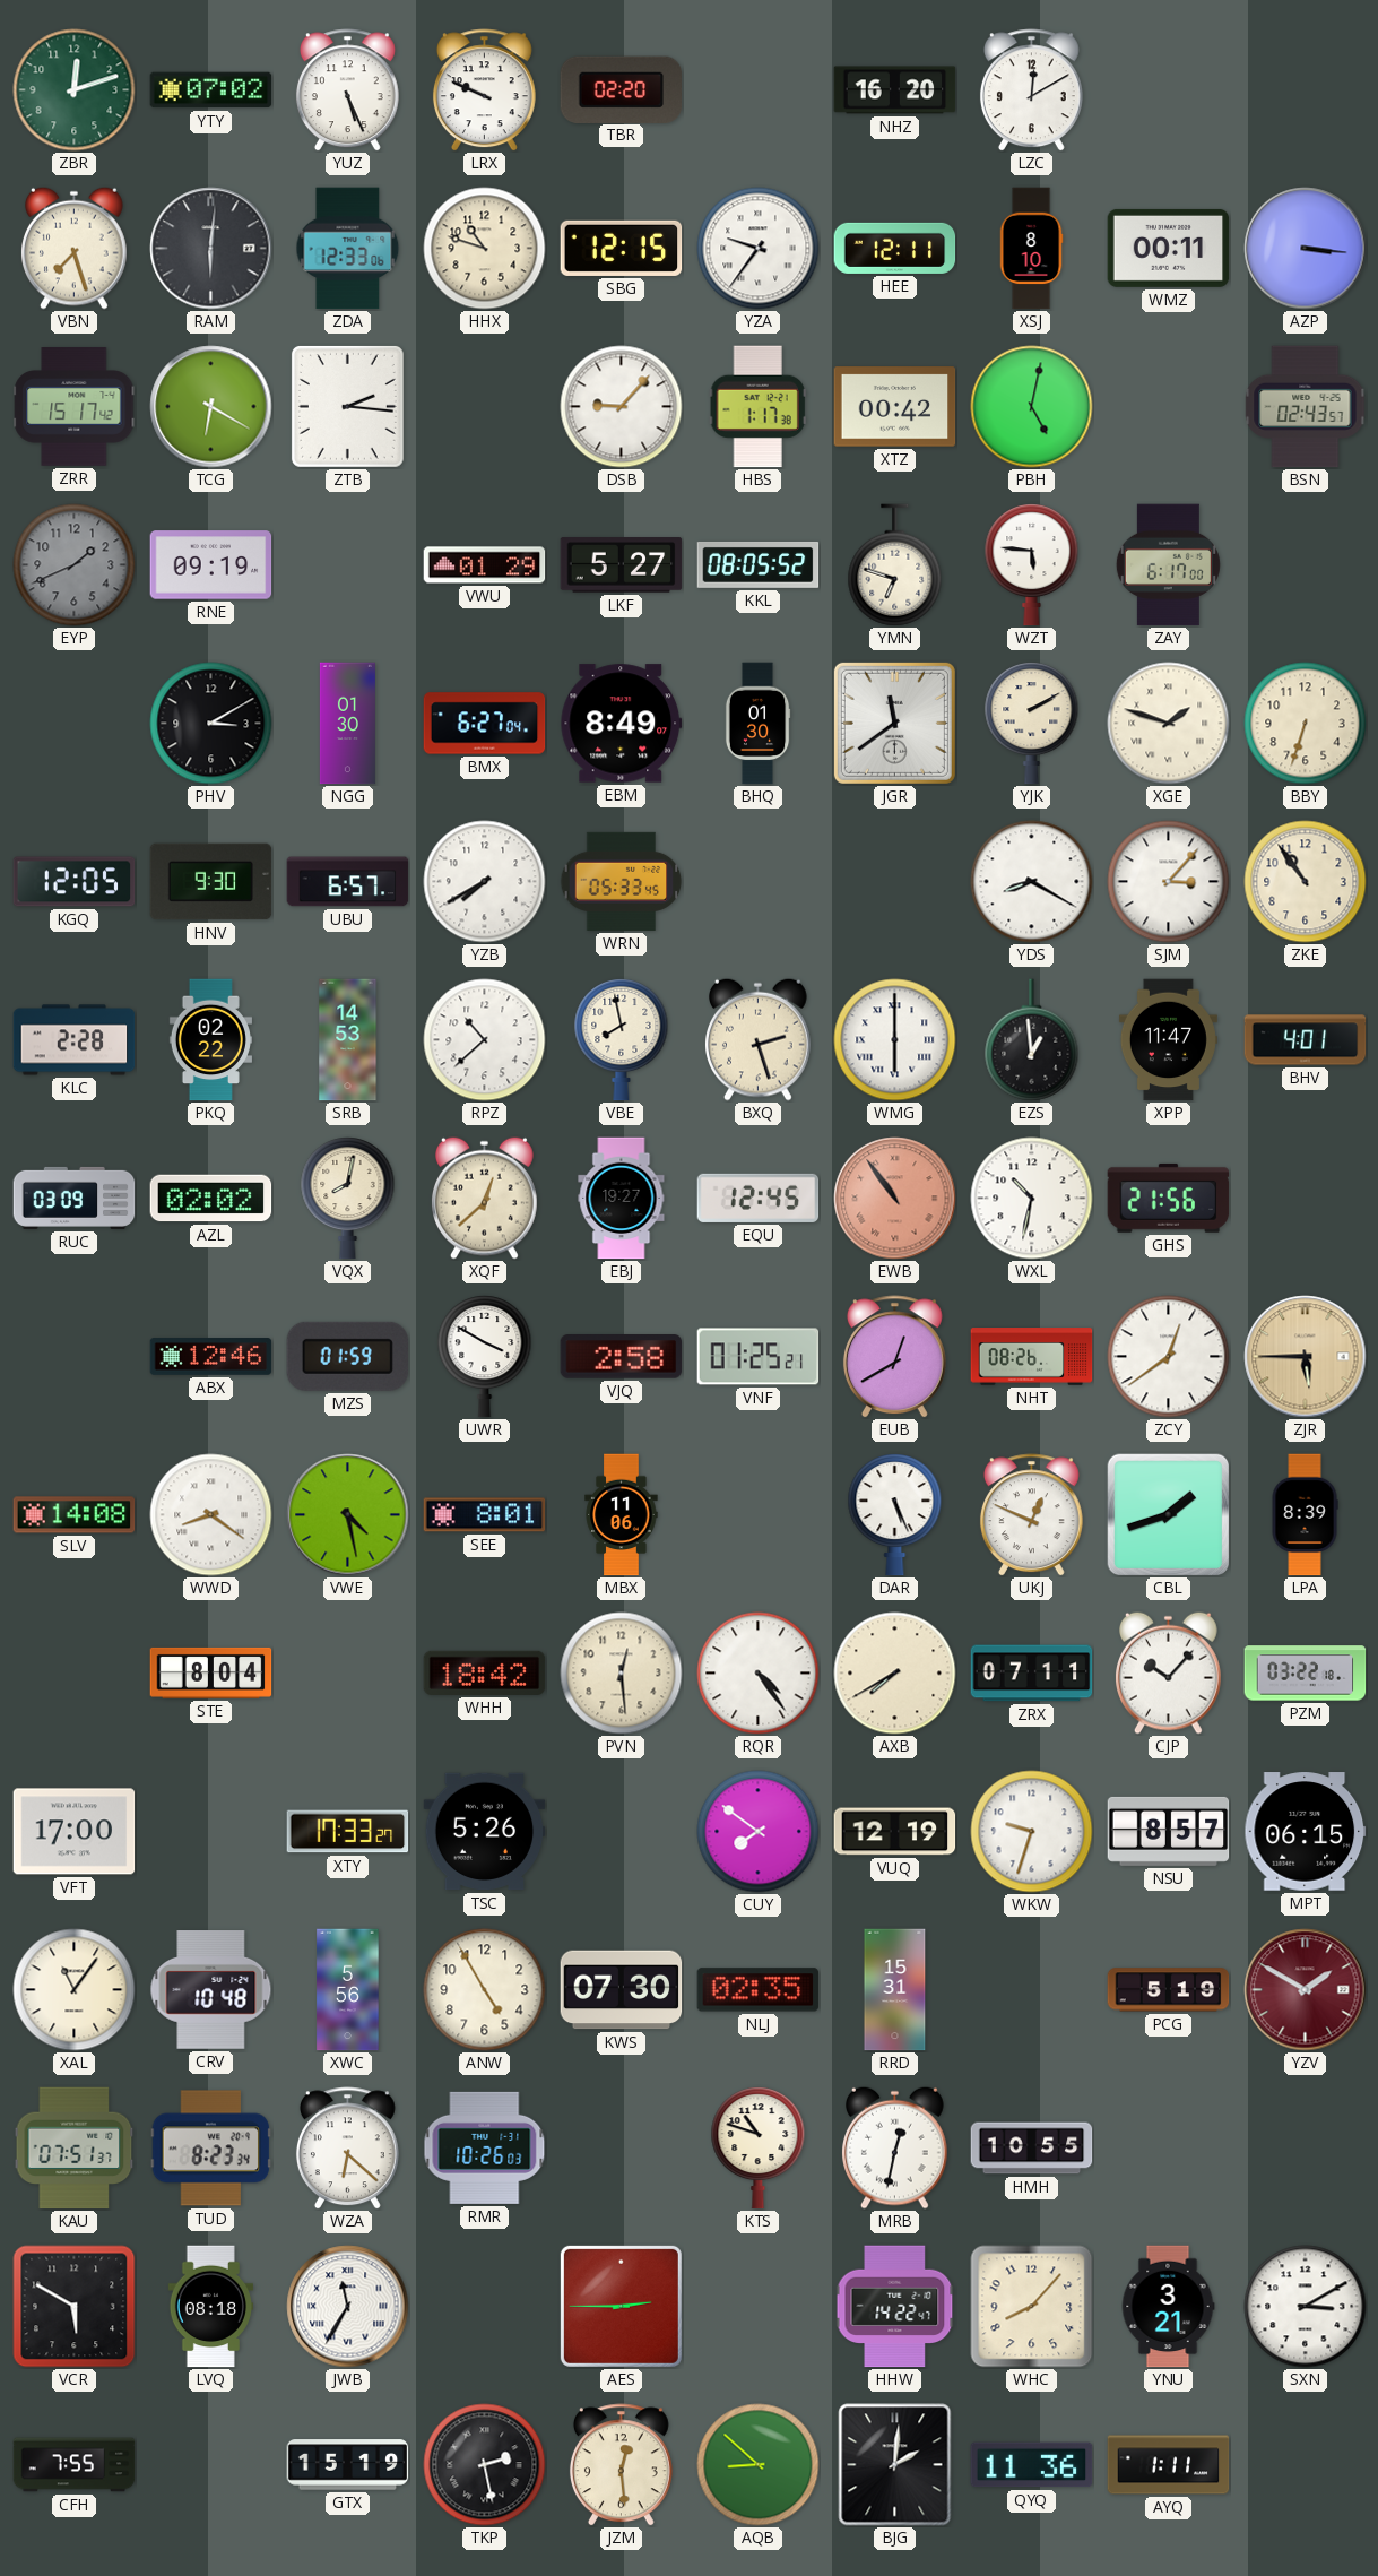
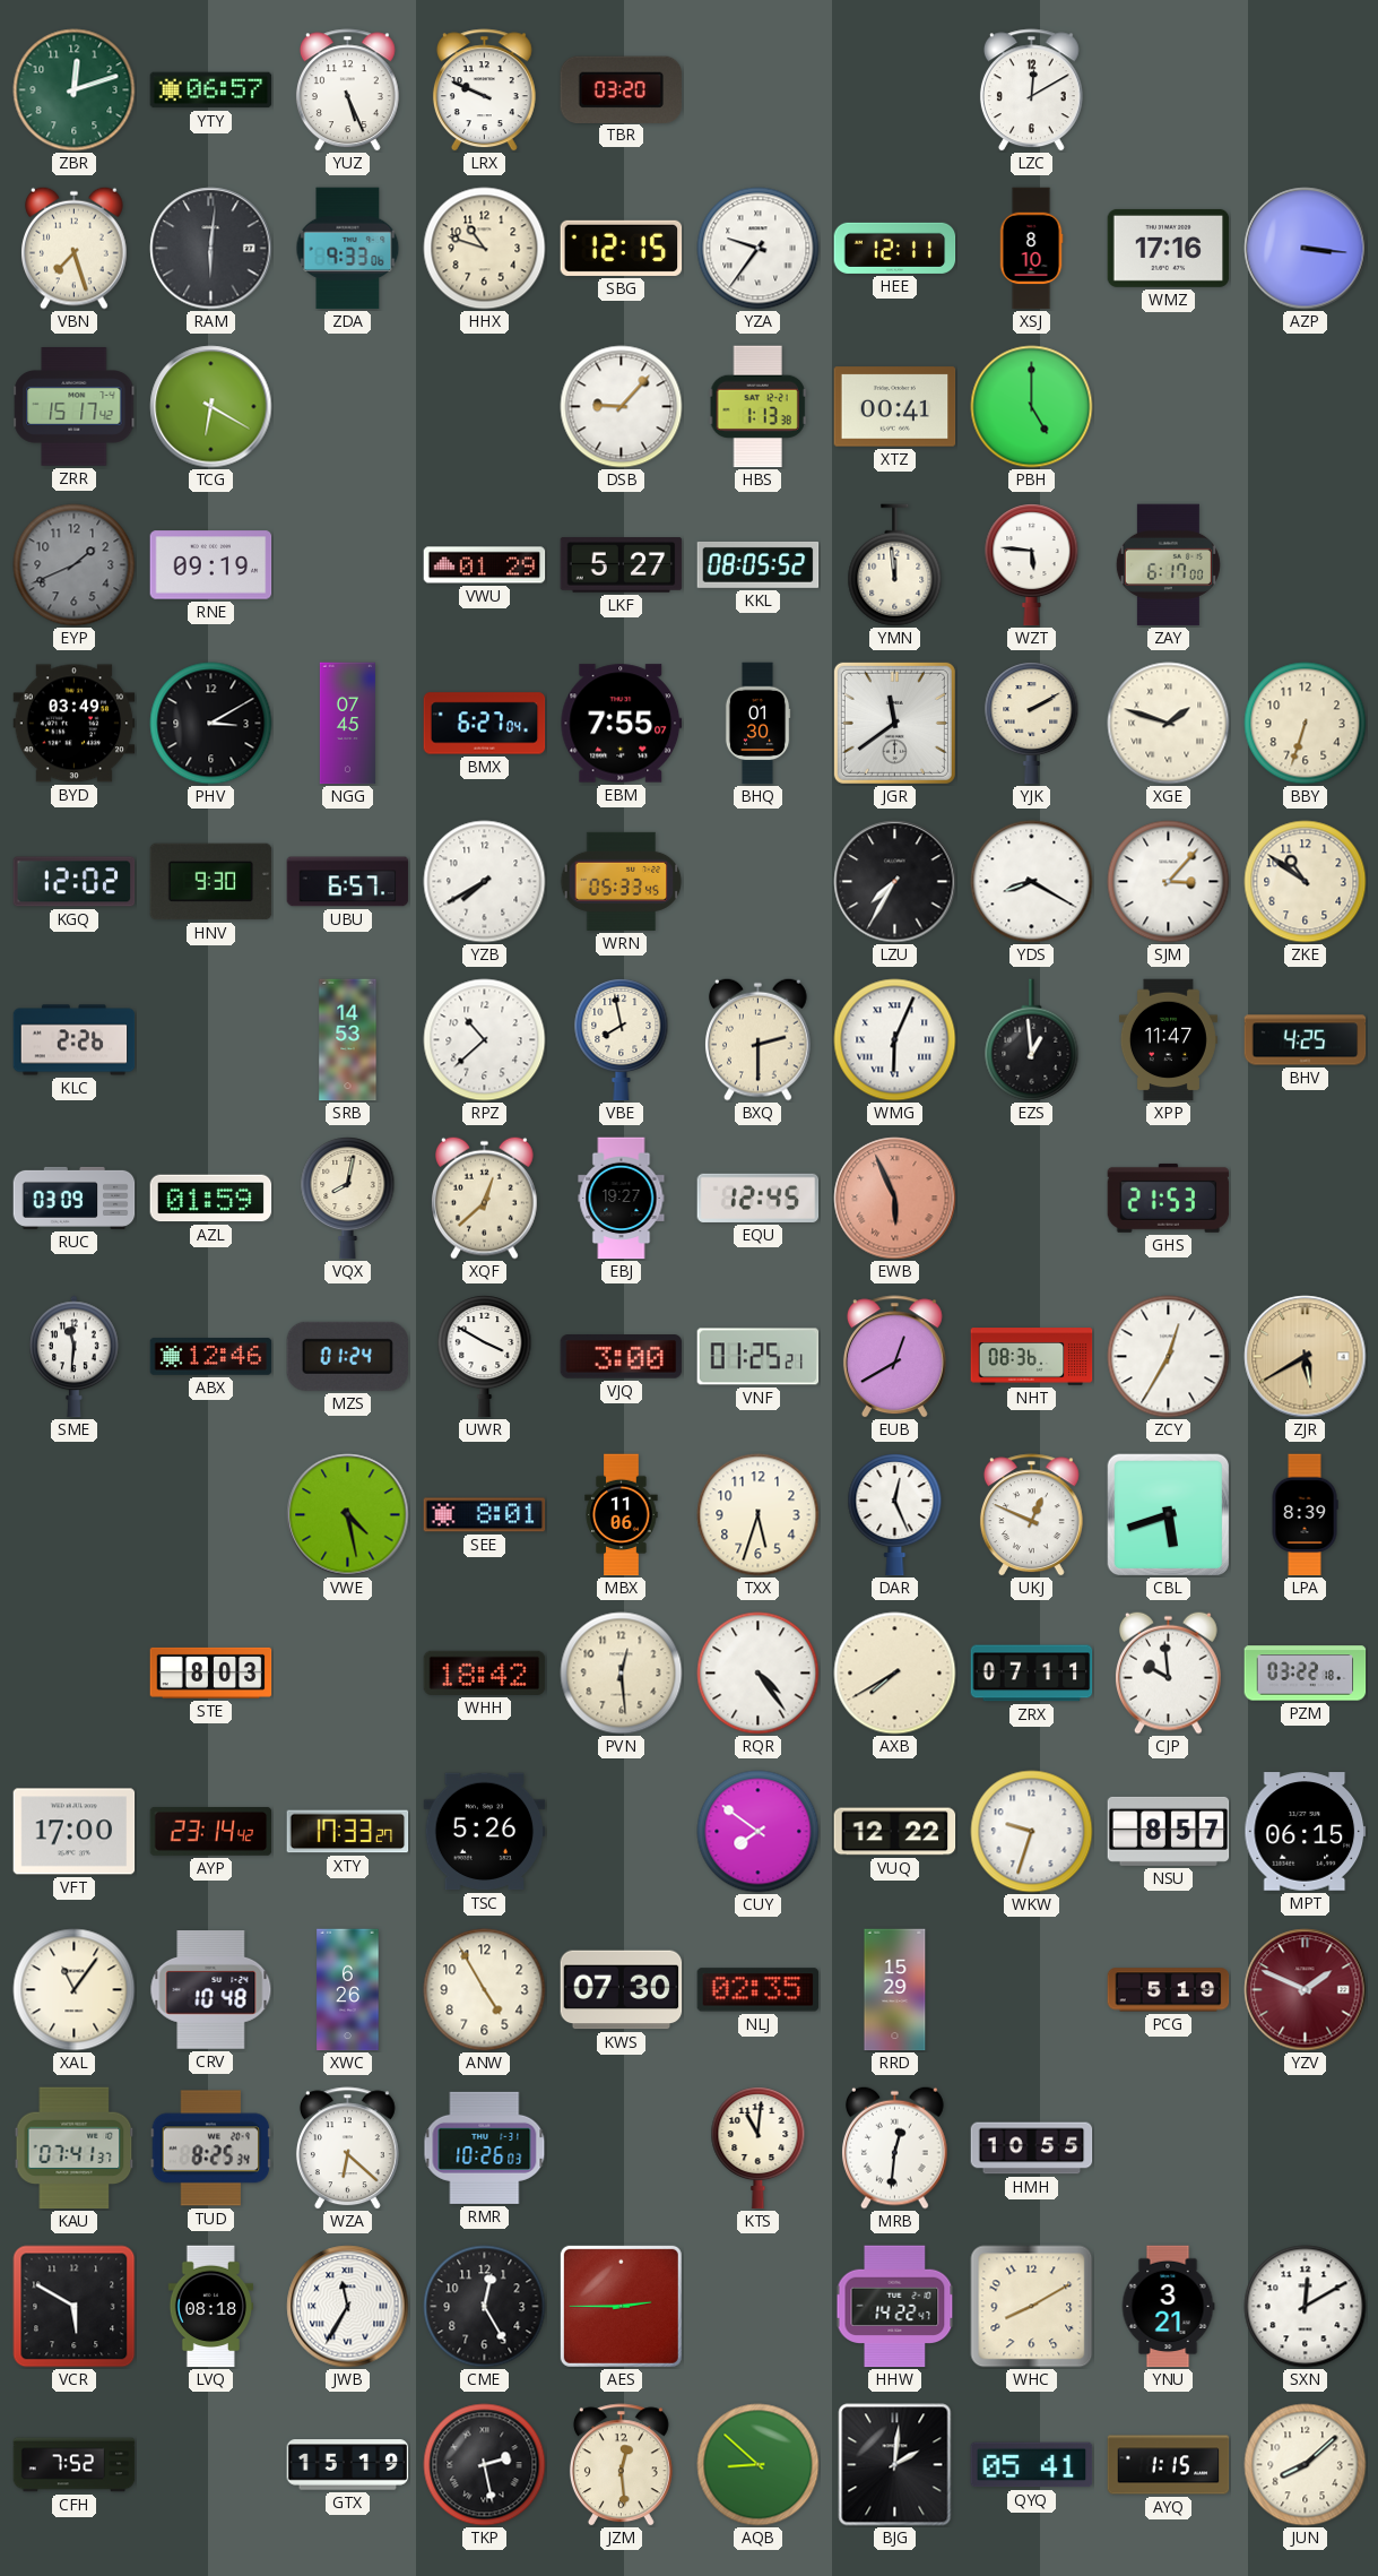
YTY: 07:02 -> 06:57
TBR: 02:20 -> 03:20
NHZ: 16:20 -> none
ZDA: 12:33 -> 9:33
WMZ: 00:11 -> 17:16
ZTB: 2:16 -> none
HBS: 1:17 -> 1:13
XTZ: 00:42 -> 00:41
PBH: 5:02 -> 5:00
BSN: 02:43 -> none
YMN: 6:48 -> 11:59
BYD: none -> 03:49
NGG: 01:30 -> 07:45
EBM: 8:49 -> 7:55
KGQ: 12:05 -> 12:02
LZU: none -> 7:35
ZKE: 10:54 -> 10:51
KLC: 2:28 -> 2:26
PKQ: 02:22 -> none
BXQ: 2:27 -> 2:30
WMG: 6:00 -> 6:04
BHV: 4:01 -> 4:25
AZL: 02:02 -> 01:59
EWB: 10:54 -> 5:56
WXL: 10:32 -> none
GHS: 21:56 -> 21:53
SME: none -> 11:31
MZS: 01:59 -> 01:24
VJQ: 2:58 -> 3:00
NHT: 08:26 -> 08:36
ZCY: 12:39 -> 12:35
ZJR: 5:45 -> 5:40
SLV: 14:08 -> none
WWD: 8:21 -> none
TXX: none -> 5:33
DAR: 5:26 -> 12:26
CBL: 1:42 -> 5:42
STE: 8:04 -> 8:03
CJP: 10:07 -> 9:59
AYP: none -> 23:14
VUQ: 12:19 -> 12:22
XWC: 5:56 -> 6:26
RRD: 15:31 -> 15:29
YZV: 1:50 -> 1:49
KAU: 07:51 -> 07:41
TUD: 8:23 -> 8:25
KTS: 10:48 -> 11:01
MRB: 12:32 -> 12:31
CME: none -> 12:25
WHC: 8:07 -> 8:10
SXN: 3:10 -> 12:10
CFH: 7:55 -> 7:52
QYQ: 11:36 -> 05:41
AYQ: 1:11 -> 1:15
JUN: none -> 8:08
